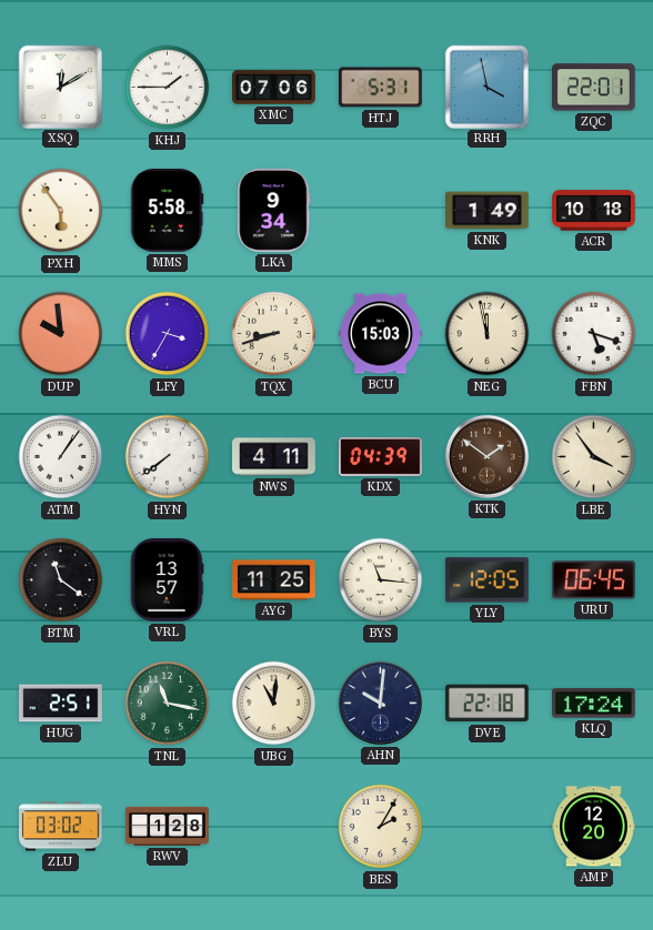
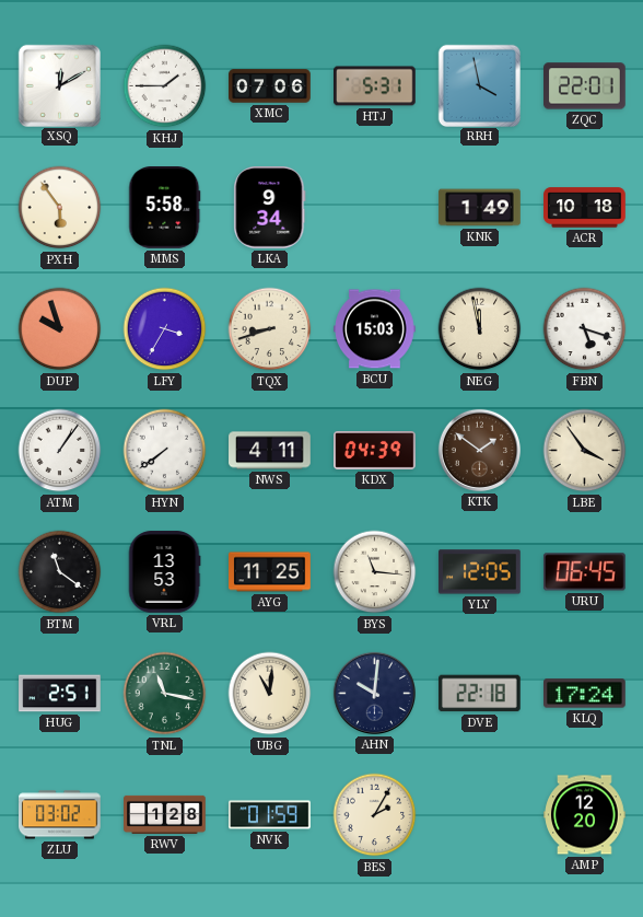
DUP: 9:59 -> 9:57
VRL: 13:57 -> 13:53
NVK: none -> 01:59
